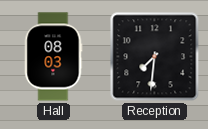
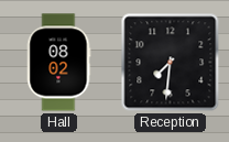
Hall: 08:03 -> 08:02
